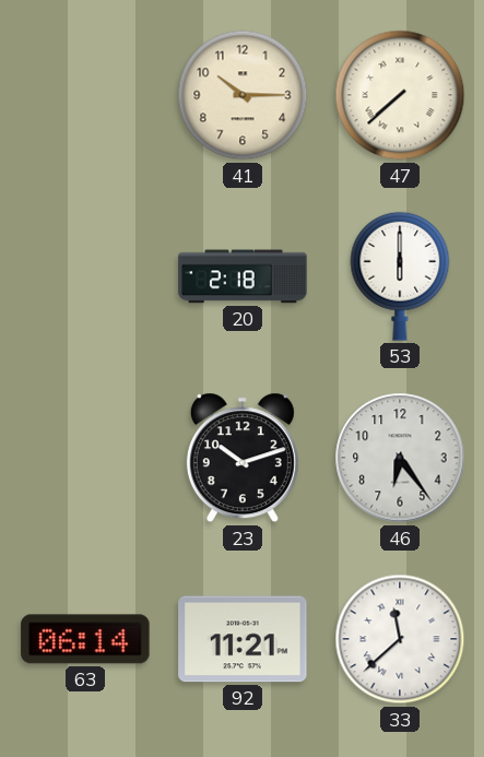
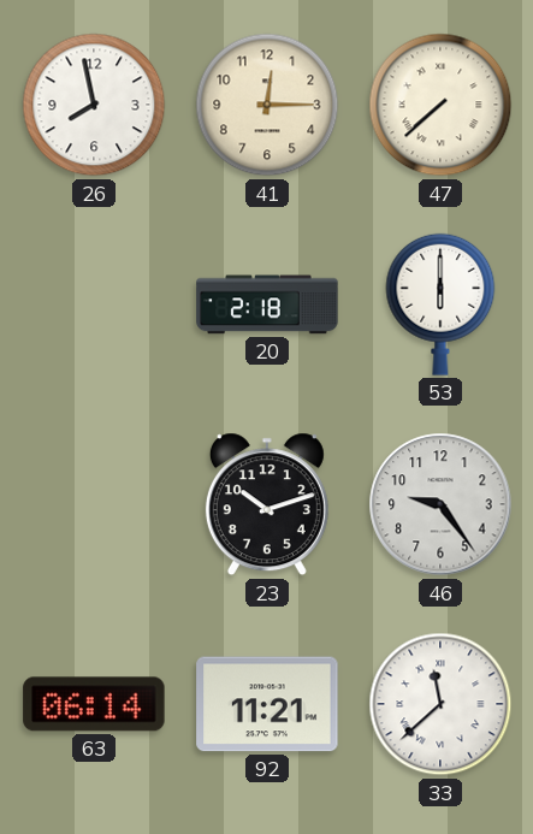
26: none -> 7:58
41: 10:15 -> 12:15
46: 6:24 -> 9:24
